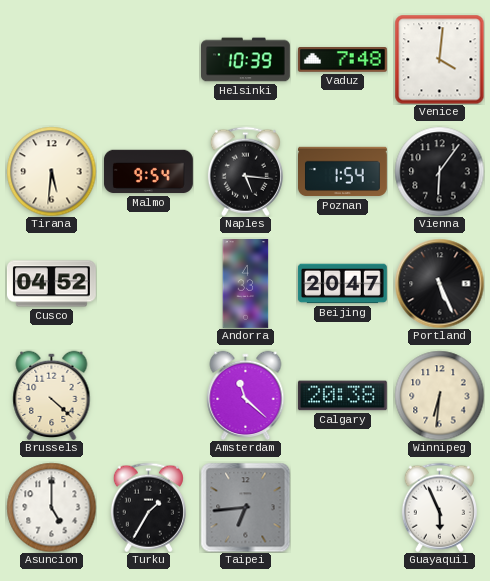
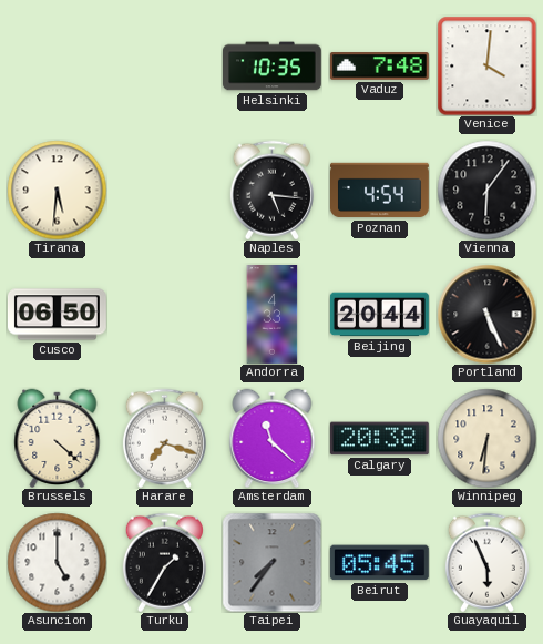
Helsinki: 10:39 -> 10:35
Malmo: 9:54 -> none
Poznan: 1:54 -> 4:54
Cusco: 04:52 -> 06:50
Beijing: 20:47 -> 20:44
Harare: none -> 7:18
Taipei: 6:44 -> 7:36
Beirut: none -> 05:45
